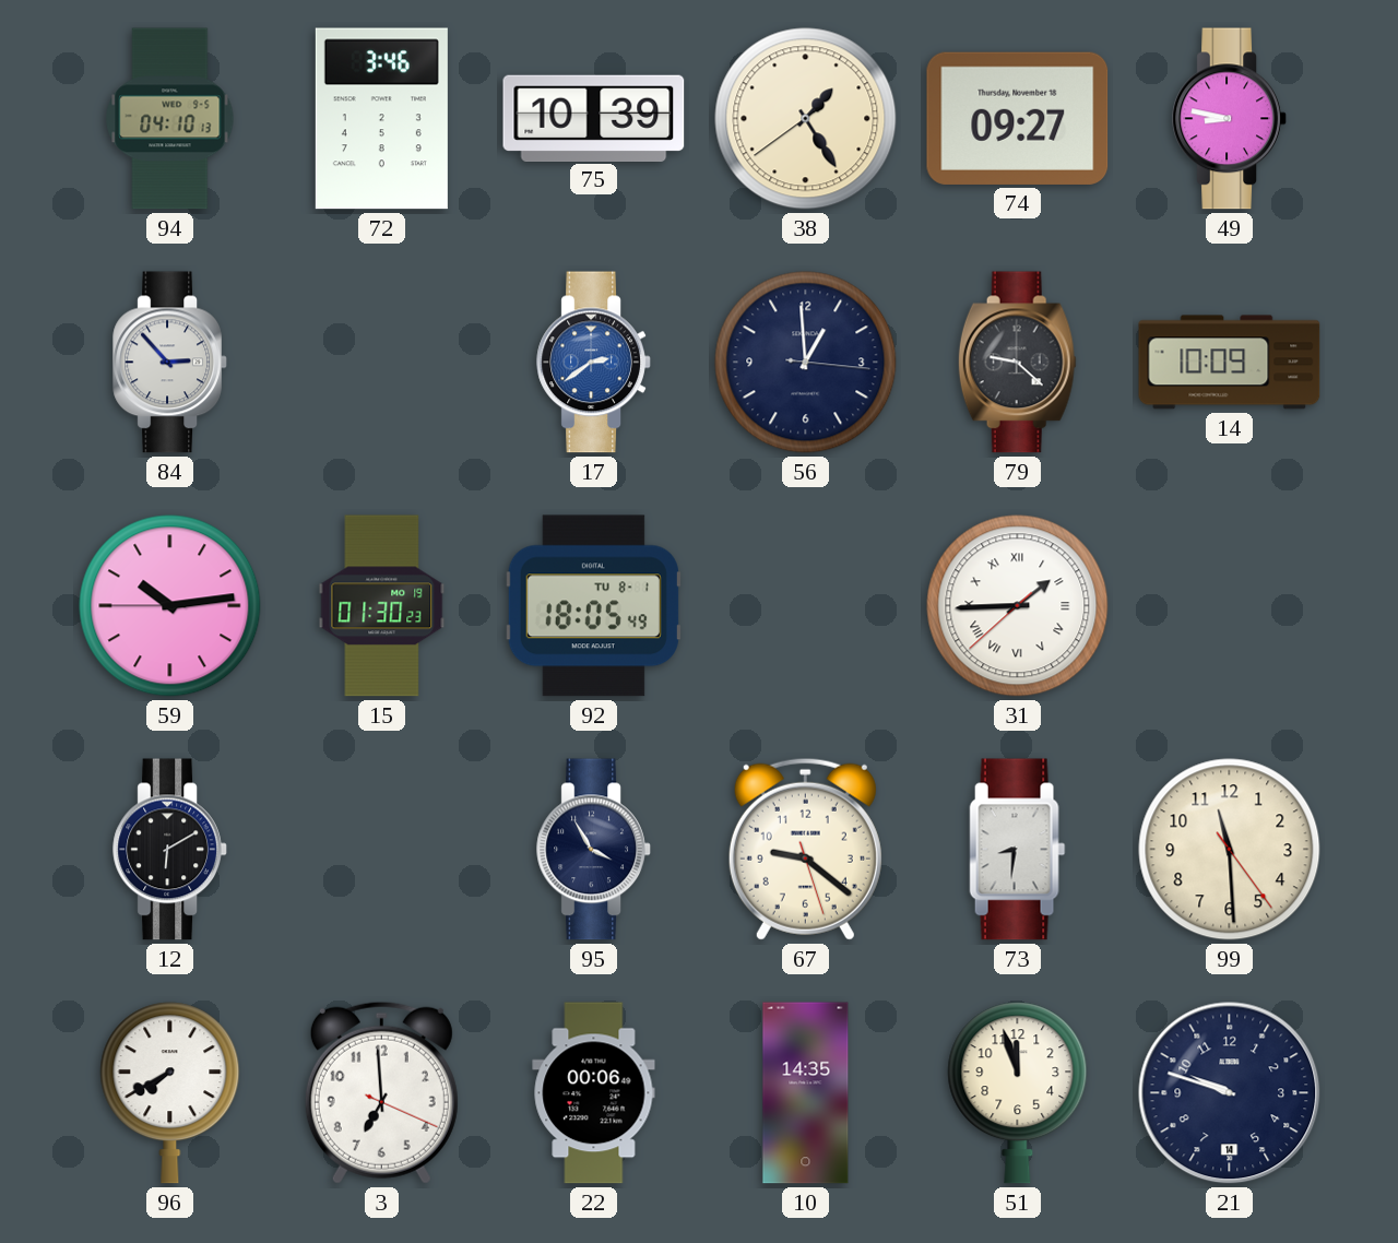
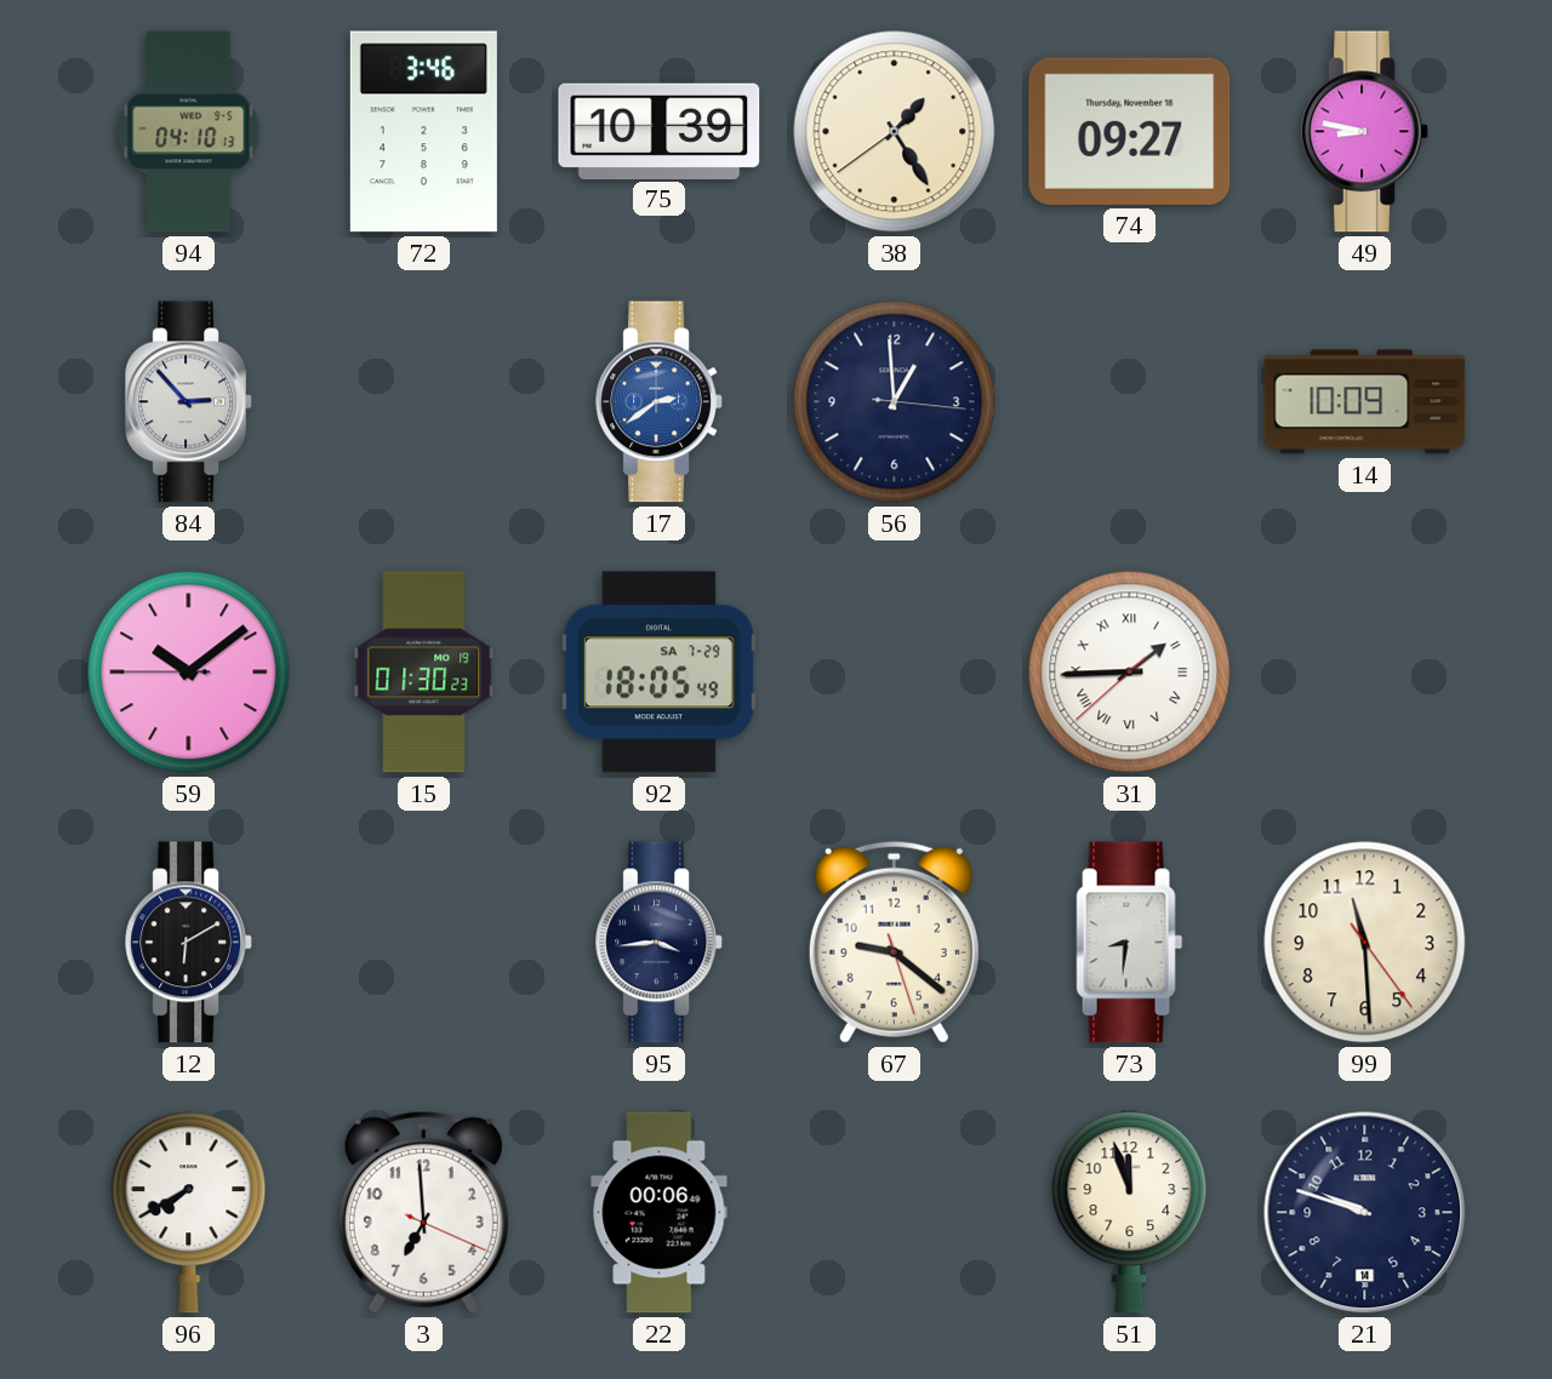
79: 9:22 -> none
59: 10:13 -> 10:08
92 date: TU 8-1 -> SA 7-29
95: 3:55 -> 3:44
10: 14:35 -> none
